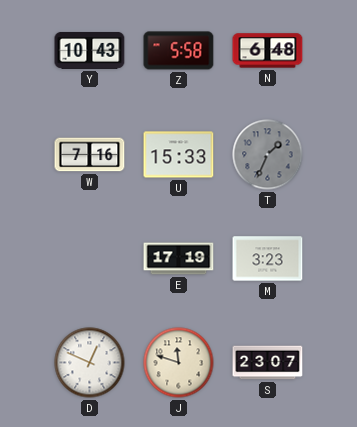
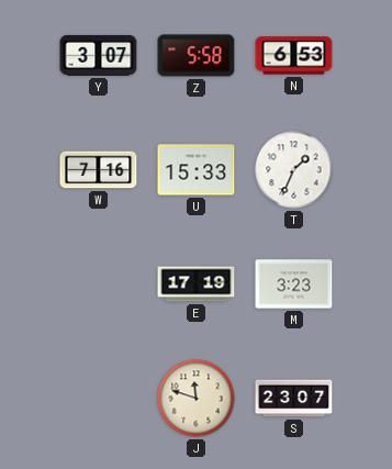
Y: 10:43 -> 3:07
N: 6:48 -> 6:53
T dial: grey -> white
D: 12:49 -> none
